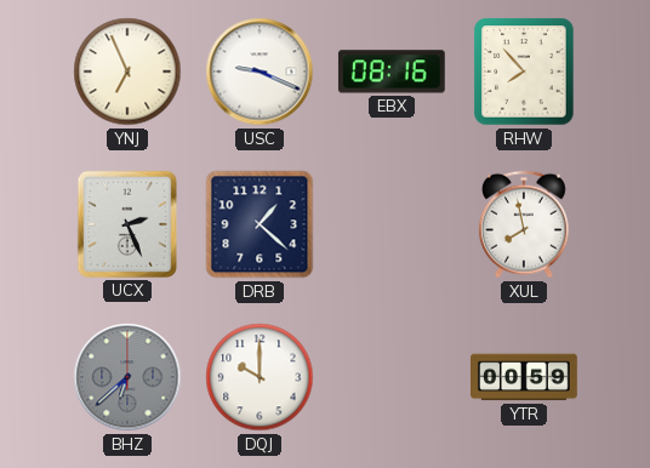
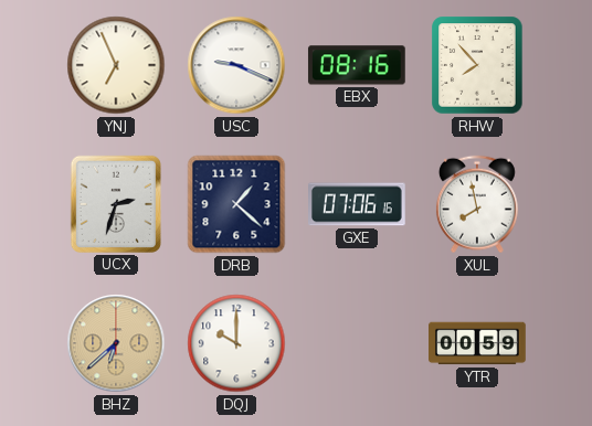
UCX: 2:26 -> 2:33
GXE: none -> 07:06
BHZ dial: grey -> champagne
